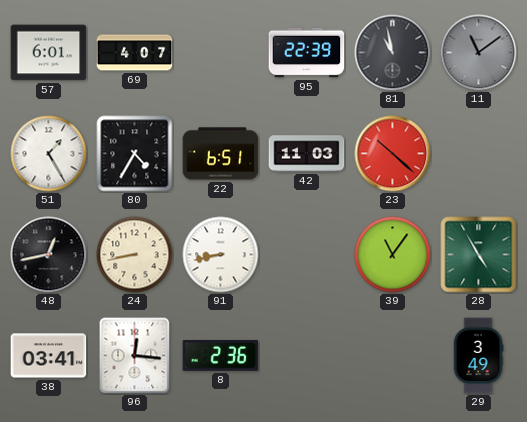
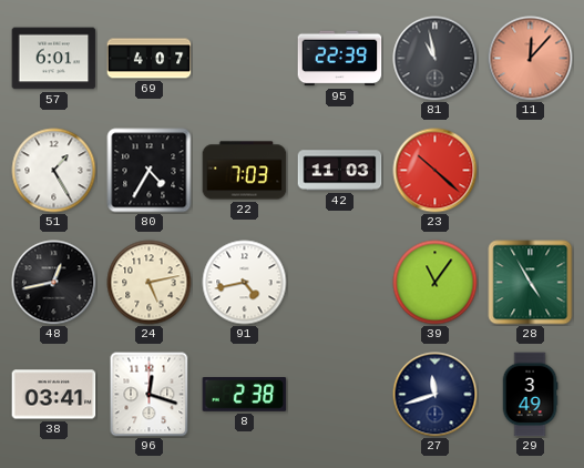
11: 11:09 -> 12:07
11 dial: grey -> salmon
22: 6:51 -> 7:03
24: 8:43 -> 5:13
91: 8:43 -> 4:43
96: 12:16 -> 12:18
8: 2:36 -> 2:38
27: none -> 11:42
